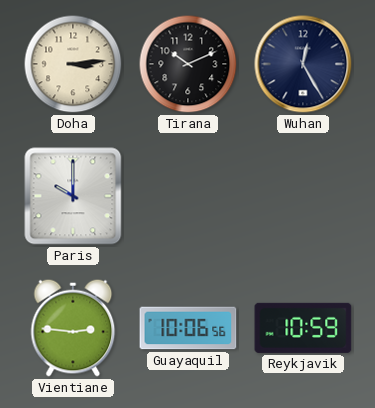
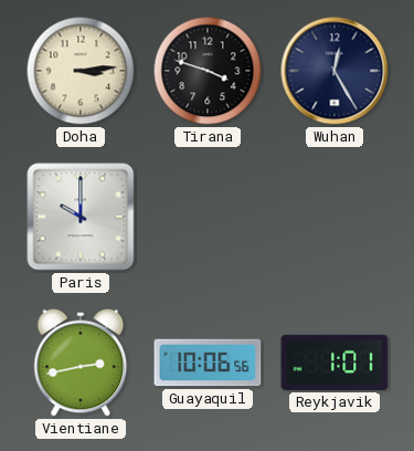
Tirana: 10:11 -> 3:48
Vientiane: 2:46 -> 2:43
Reykjavik: 10:59 -> 1:01
